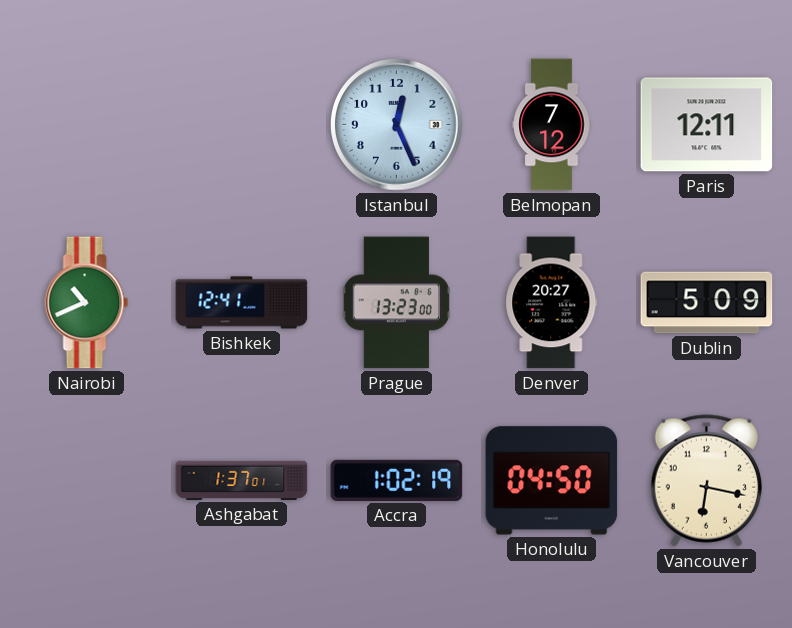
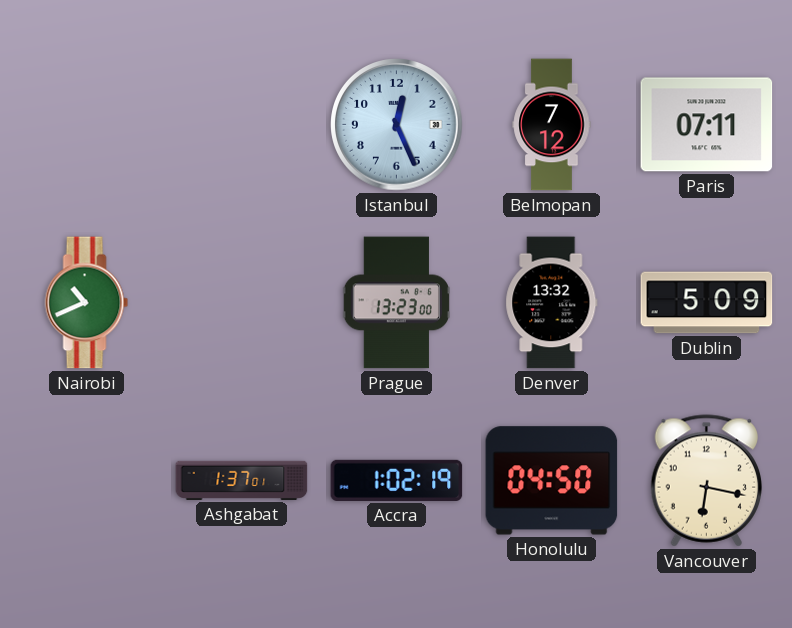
Paris: 12:11 -> 07:11
Bishkek: 12:41 -> none
Denver: 20:27 -> 13:32
